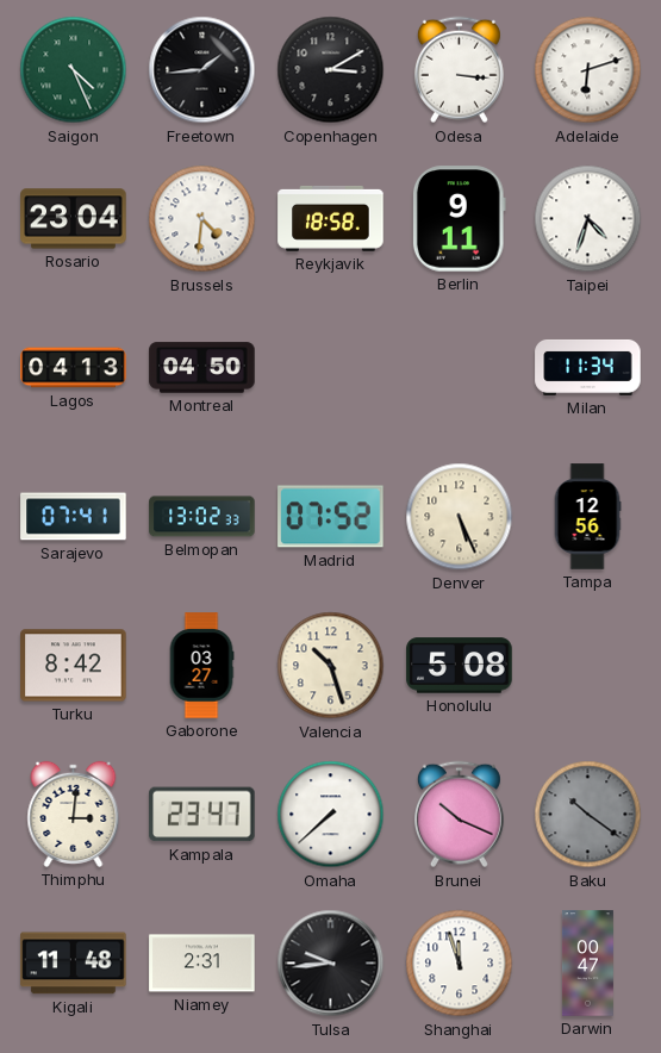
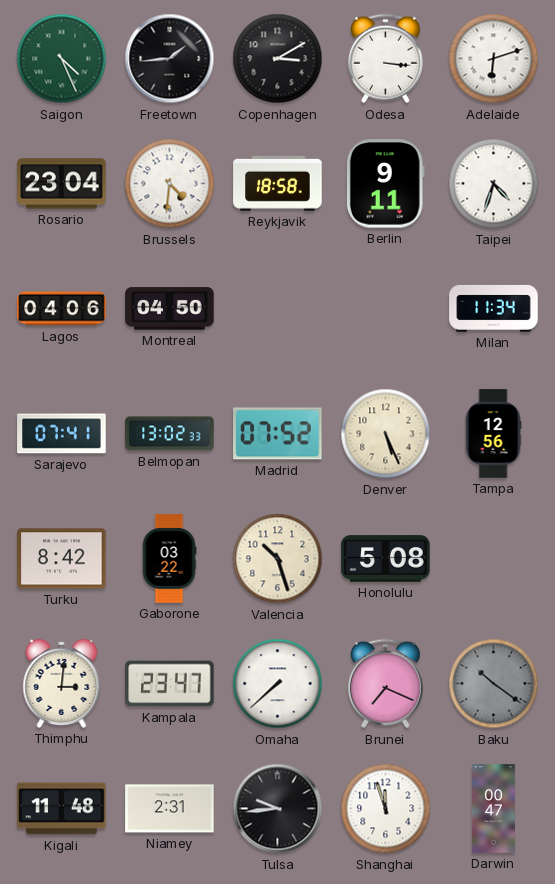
Lagos: 04:13 -> 04:06
Gaborone: 03:27 -> 03:22
Brunei: 10:19 -> 7:19
